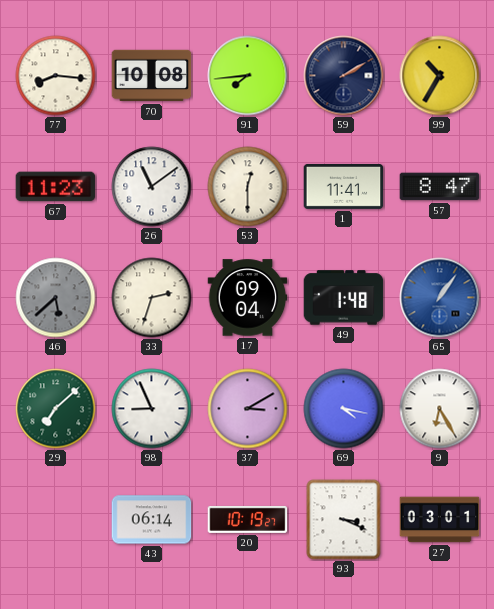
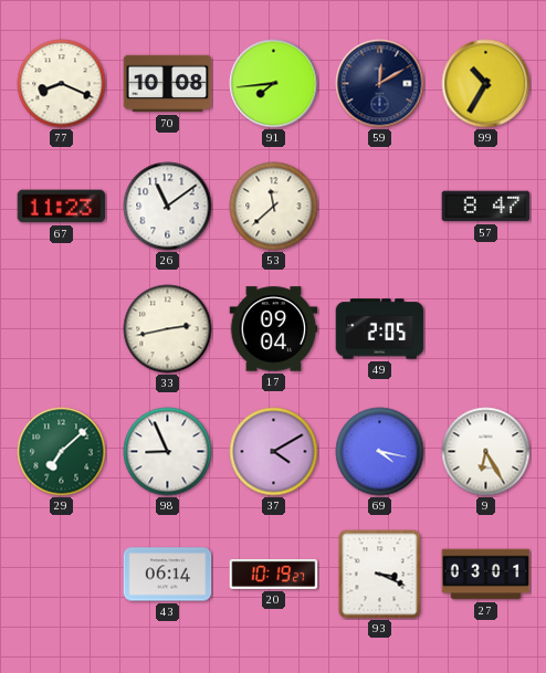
77: 8:16 -> 8:19
59: 2:10 -> 12:10
53: 12:30 -> 11:38
1: 11:41 -> none
46: 5:38 -> none
33: 2:33 -> 2:43
49: 1:48 -> 2:05
65: 1:06 -> none
37: 3:10 -> 4:10
